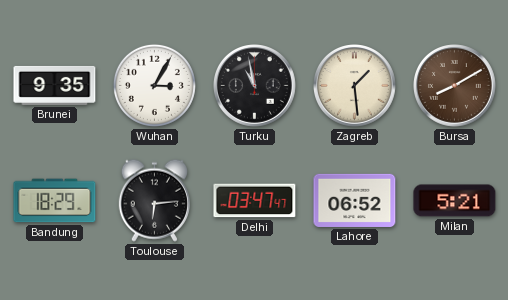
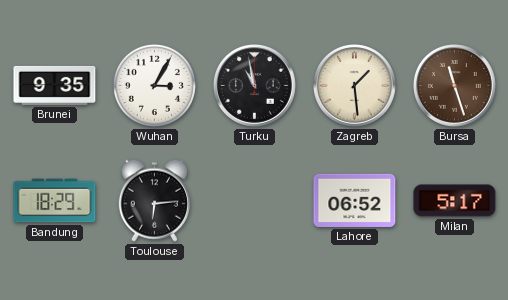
Bursa: 8:10 -> 11:27
Delhi: 03:47 -> none
Milan: 5:21 -> 5:17
